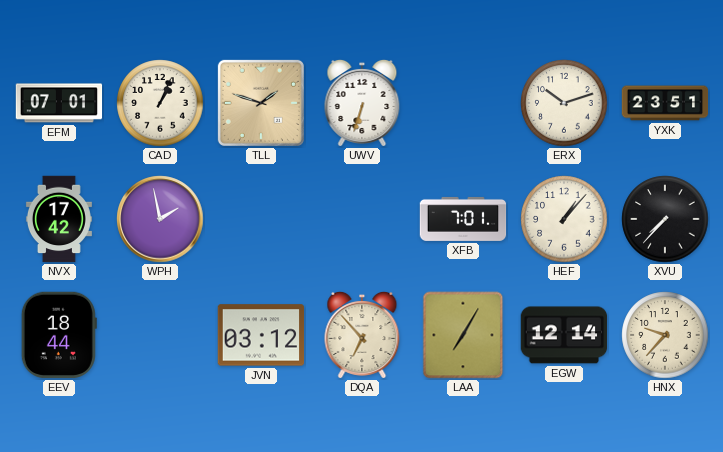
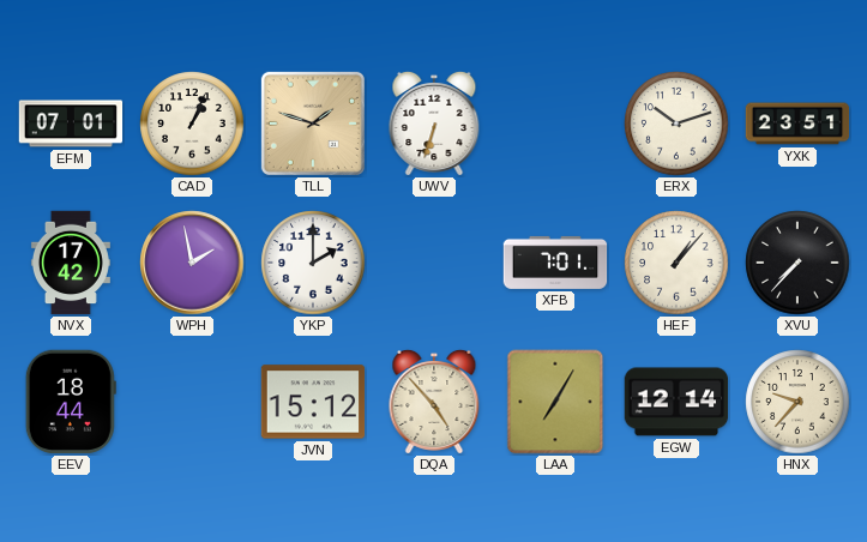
YKP: none -> 2:00
JVN: 03:12 -> 15:12
DQA: 6:53 -> 4:53
